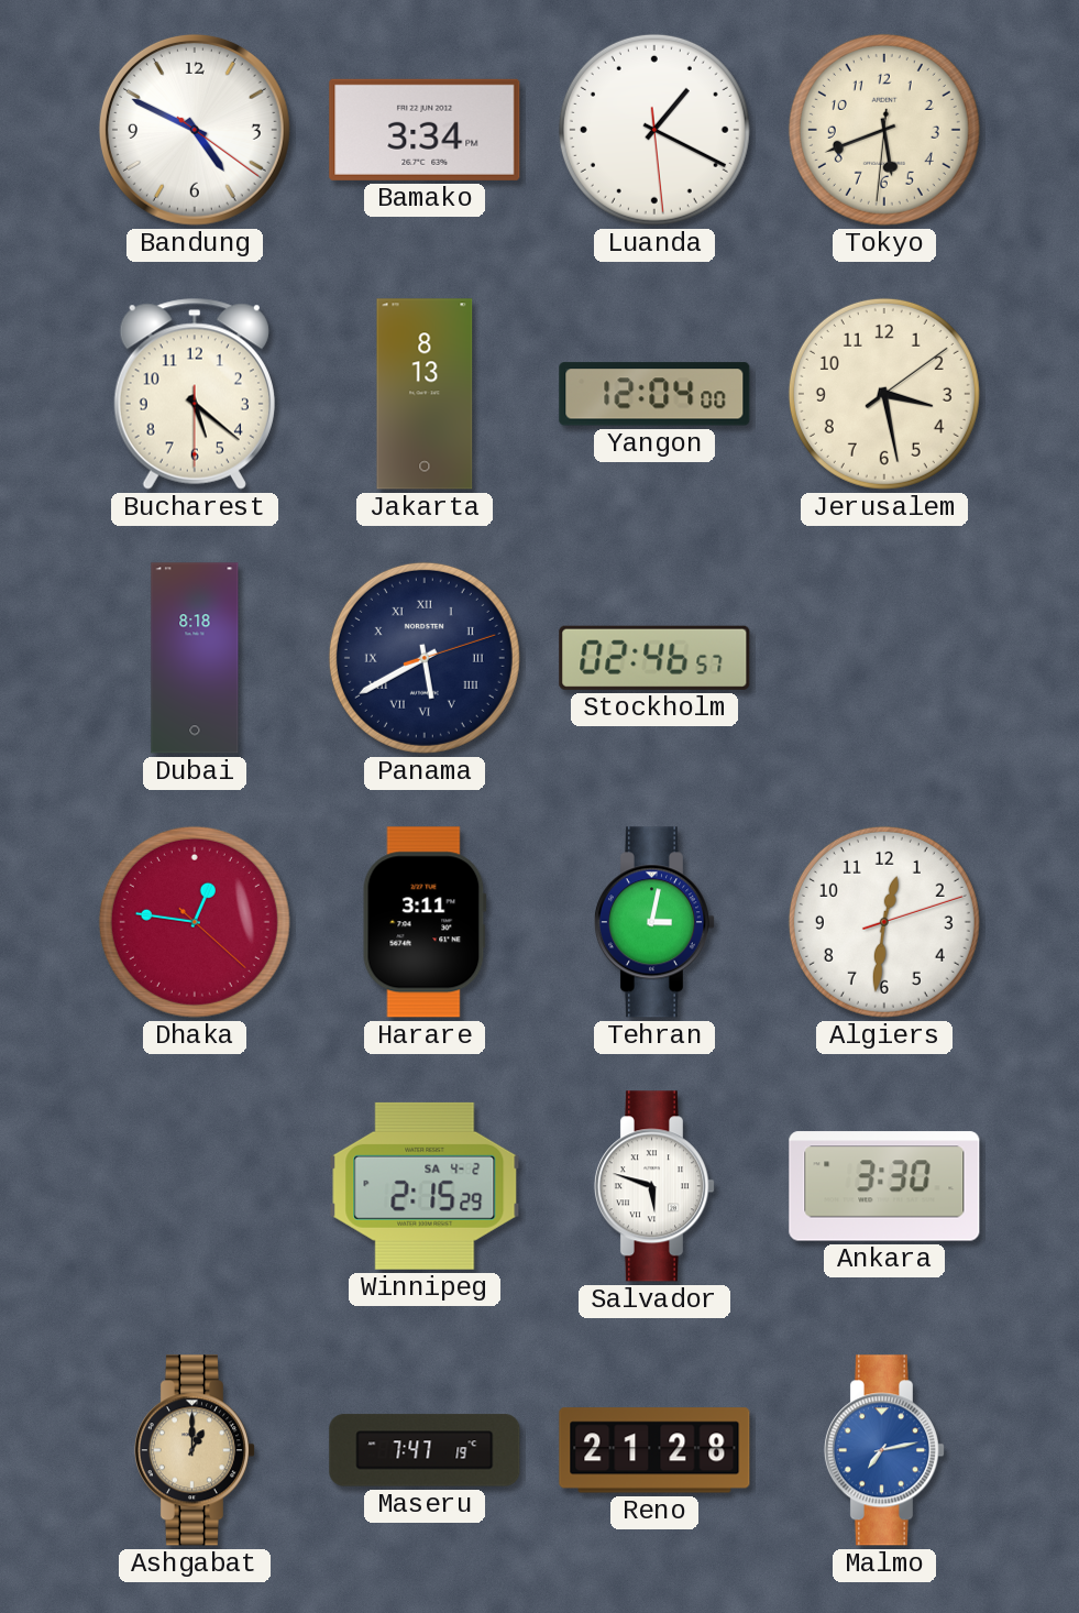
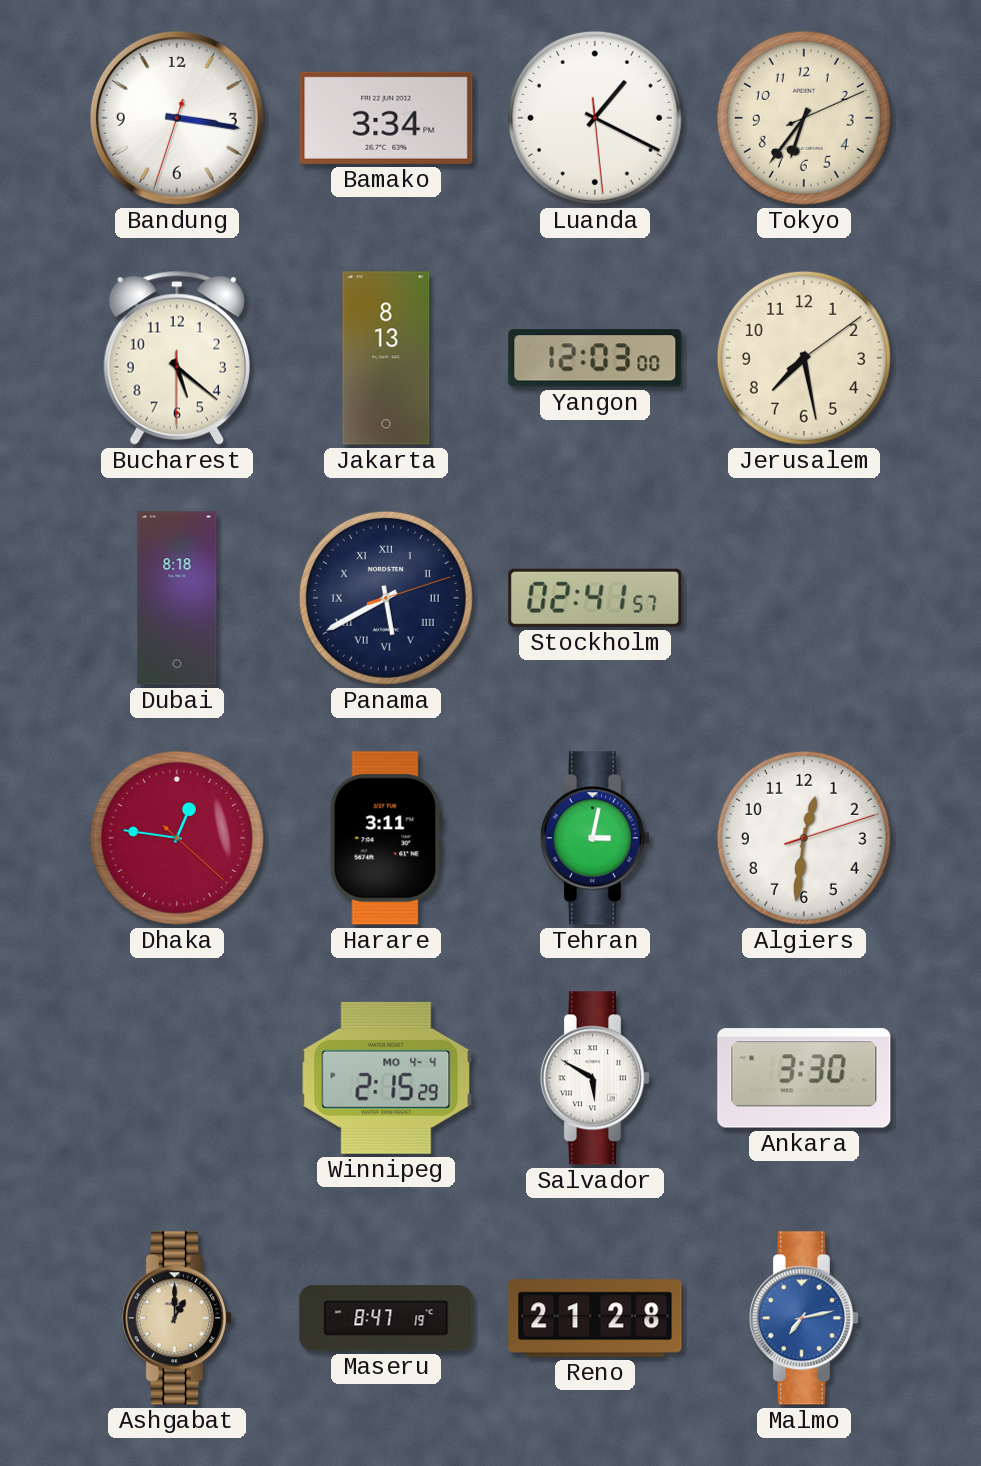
Bandung: 4:49 -> 3:16
Tokyo: 5:41 -> 6:36
Yangon: 12:04 -> 12:03
Jerusalem: 3:28 -> 7:28
Stockholm: 02:46 -> 02:41
Winnipeg date: SA 4-2 -> MO 4-4
Salvador: 5:48 -> 5:50
Maseru: 7:47 -> 8:47
